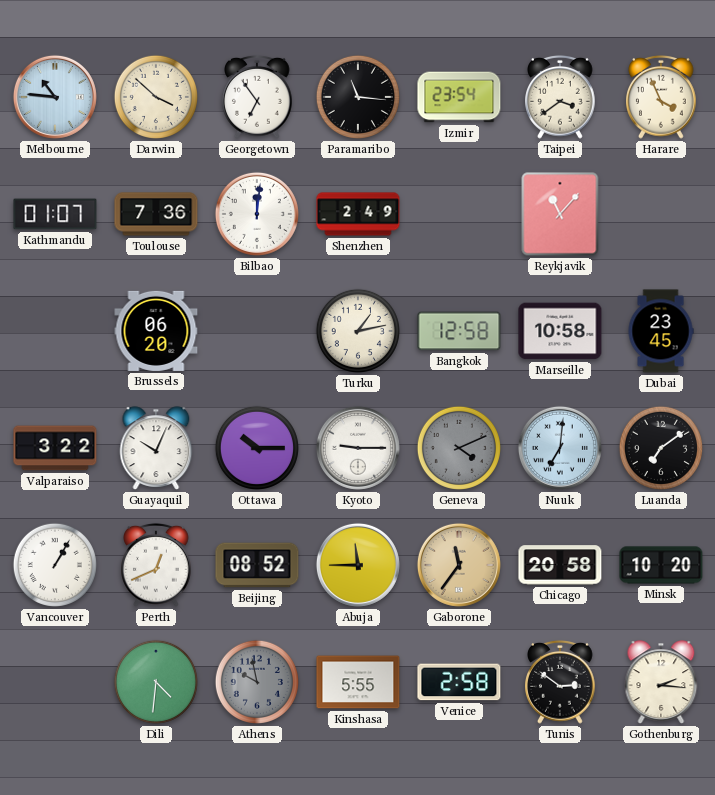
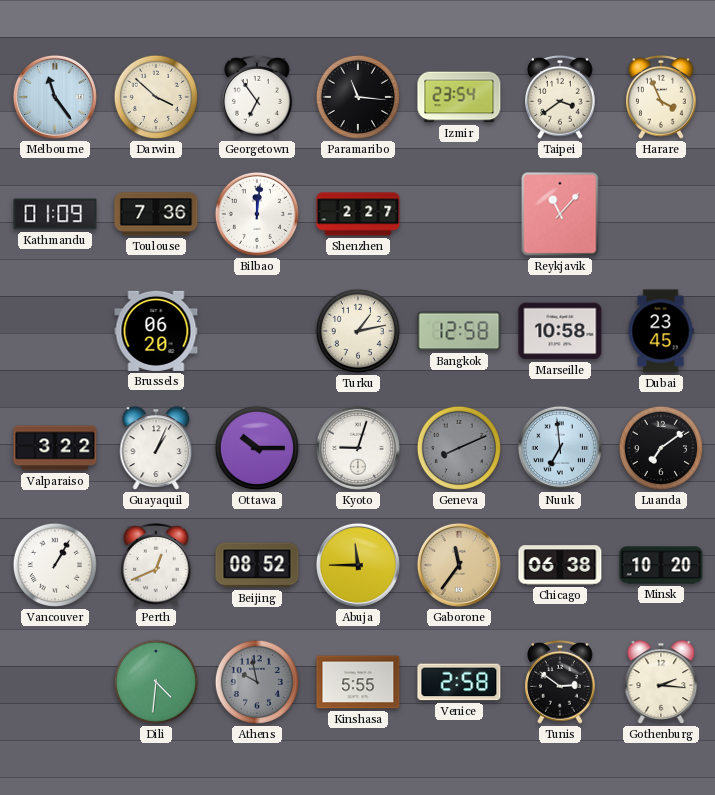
Melbourne: 10:46 -> 11:24
Kathmandu: 01:07 -> 01:09
Shenzhen: 2:49 -> 2:27
Guayaquil: 10:04 -> 1:04
Kyoto: 9:15 -> 9:03
Geneva: 4:11 -> 8:11
Nuuk: 7:01 -> 6:59
Chicago: 20:58 -> 06:38
